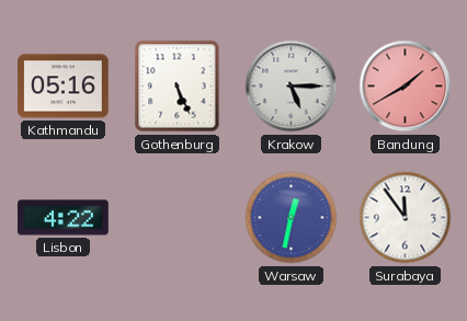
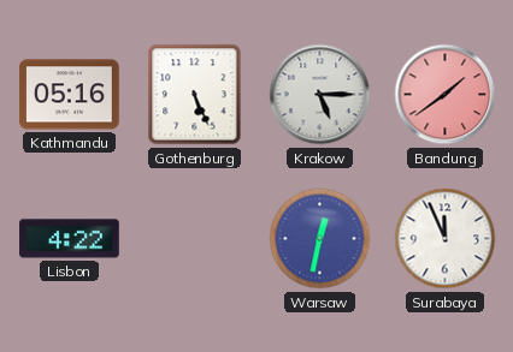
Bandung: 1:40 -> 1:39
Surabaya: 11:54 -> 11:56
